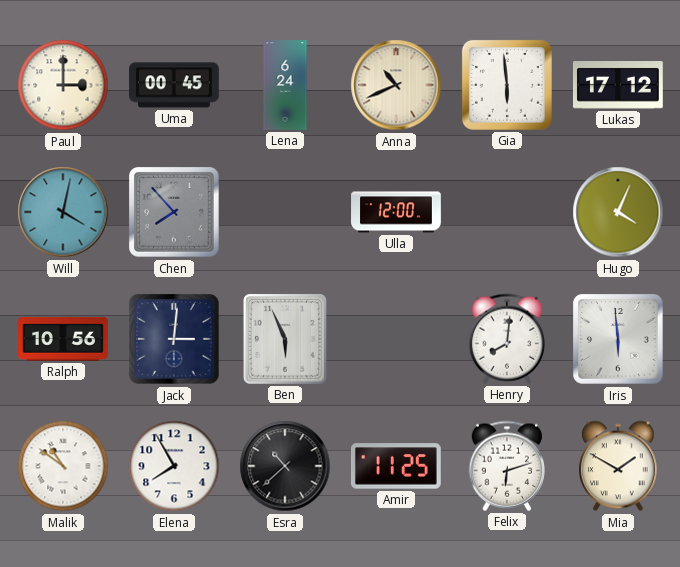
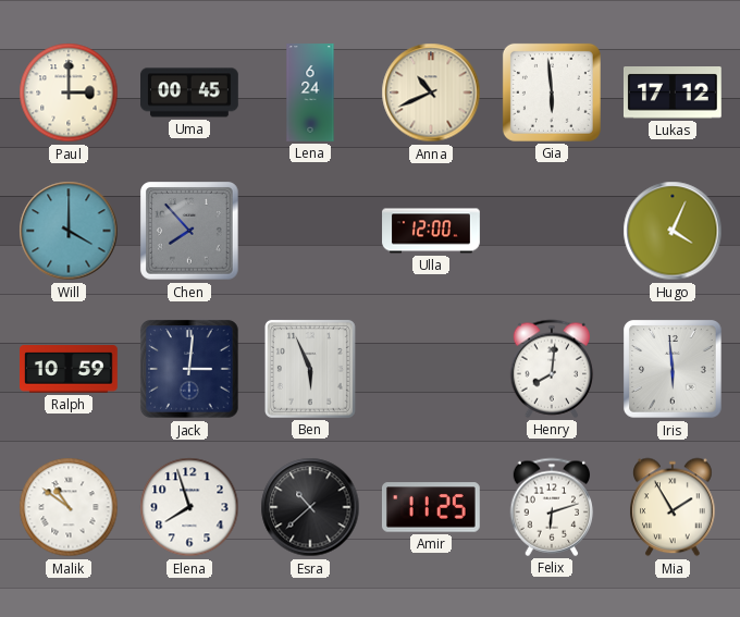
Will: 4:02 -> 4:00
Ralph: 10:56 -> 10:59
Elena: 7:55 -> 7:57
Mia: 1:50 -> 1:55
